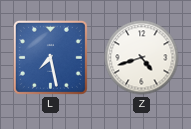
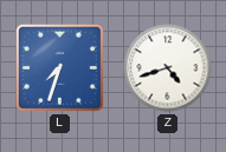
L: 7:28 -> 7:33
